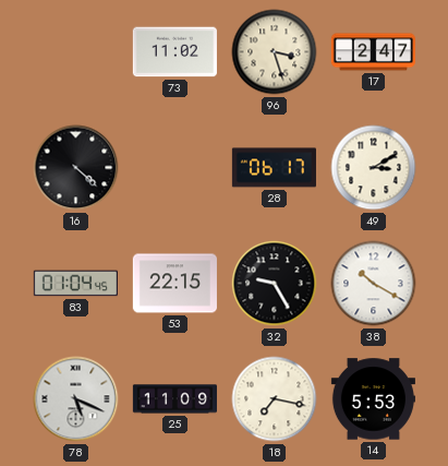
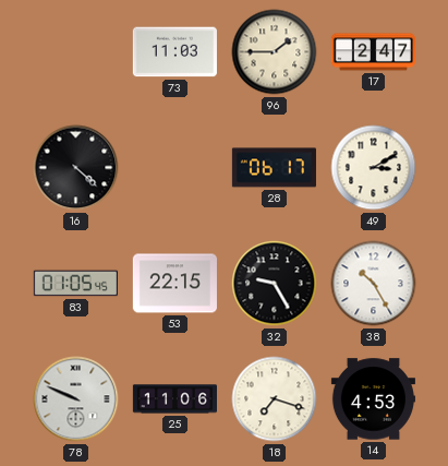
73: 11:02 -> 11:03
96: 3:27 -> 1:45
83: 01:04 -> 01:05
38: 10:20 -> 10:25
78: 5:19 -> 9:49
25: 11:09 -> 11:06
18: 7:17 -> 7:18
14: 5:53 -> 4:53
